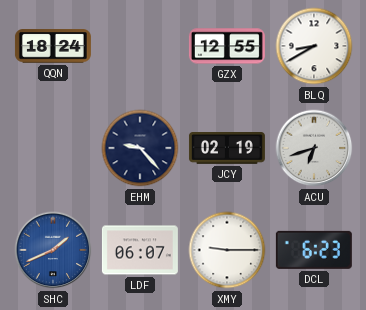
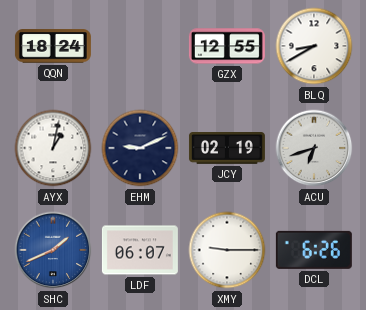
AYX: none -> 1:02
EHM: 9:23 -> 9:11
DCL: 6:23 -> 6:26
